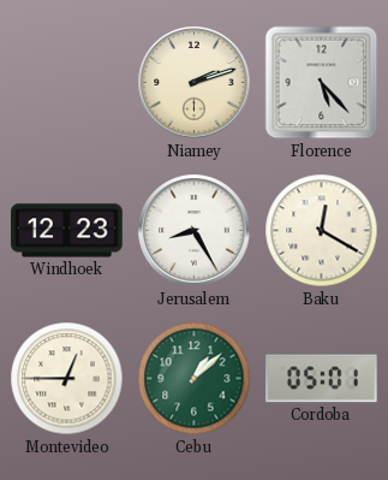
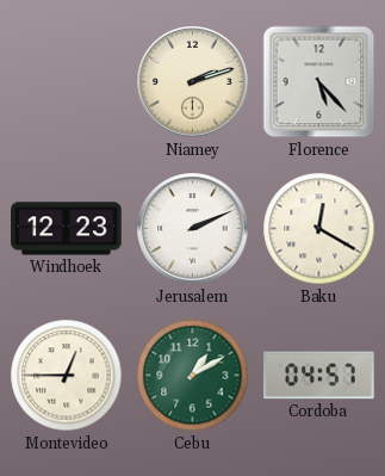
Jerusalem: 8:25 -> 2:11
Cebu: 1:08 -> 1:10
Cordoba: 05:01 -> 04:57
